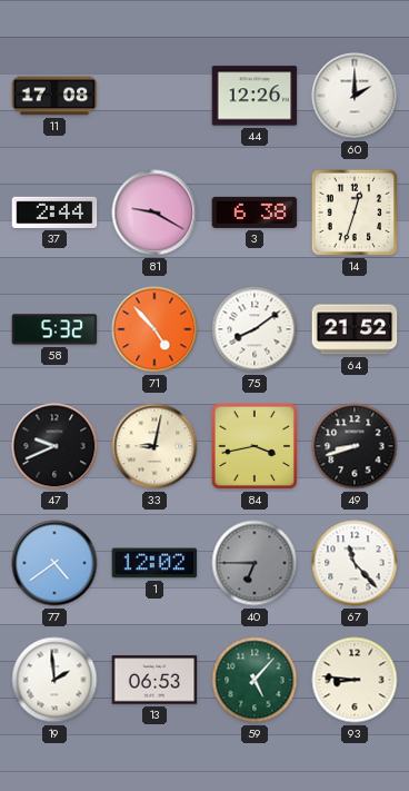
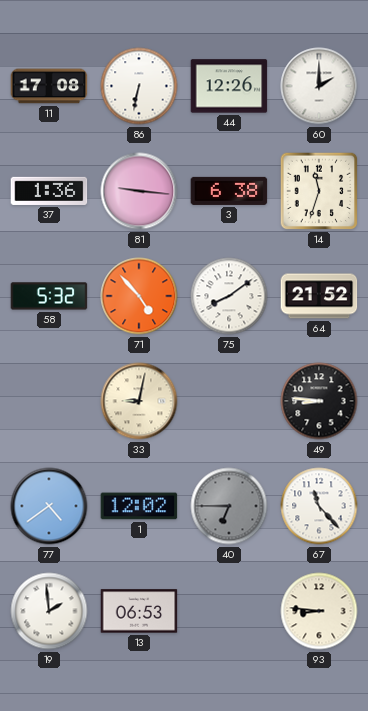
86: none -> 6:32
37: 2:44 -> 1:36
81: 9:20 -> 9:16
14: 12:33 -> 11:33
47: 9:41 -> none
84: 3:43 -> none
49: 8:42 -> 8:46
59: 5:07 -> none
